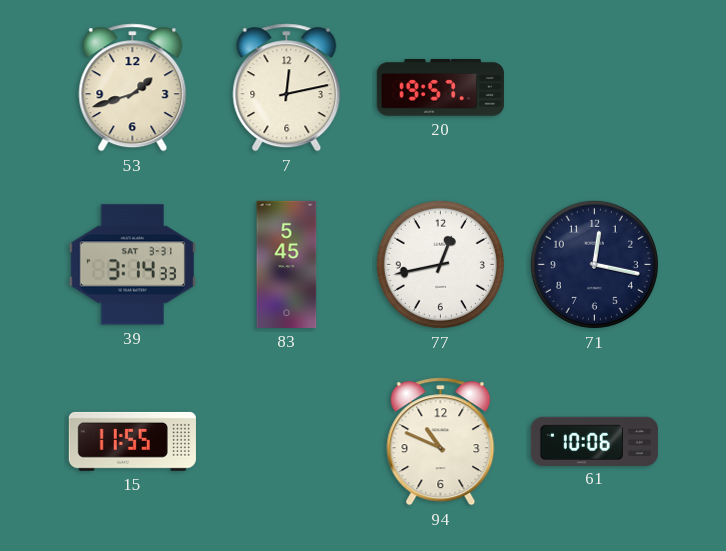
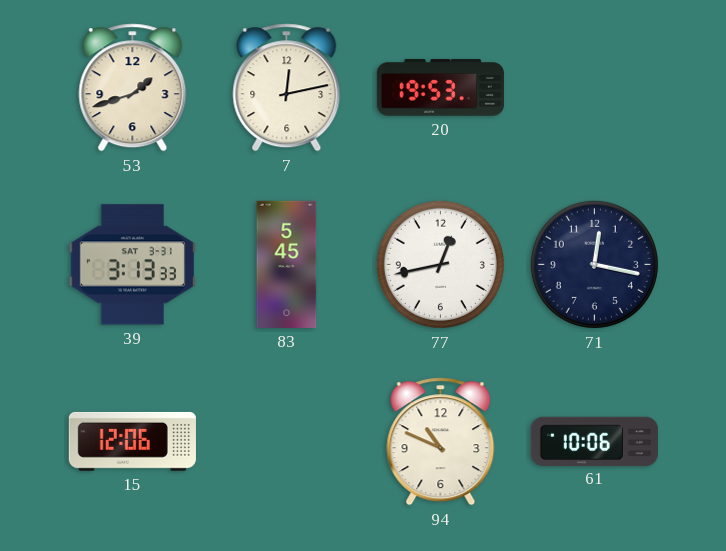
20: 19:57 -> 19:53
39: 3:14 -> 3:13
15: 11:55 -> 12:06
